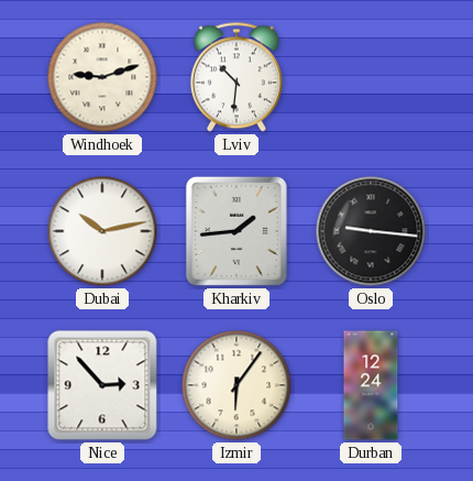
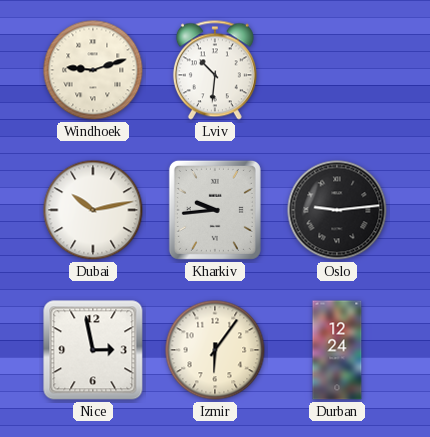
Kharkiv: 1:44 -> 9:44
Oslo: 9:16 -> 9:14
Nice: 2:53 -> 2:58
